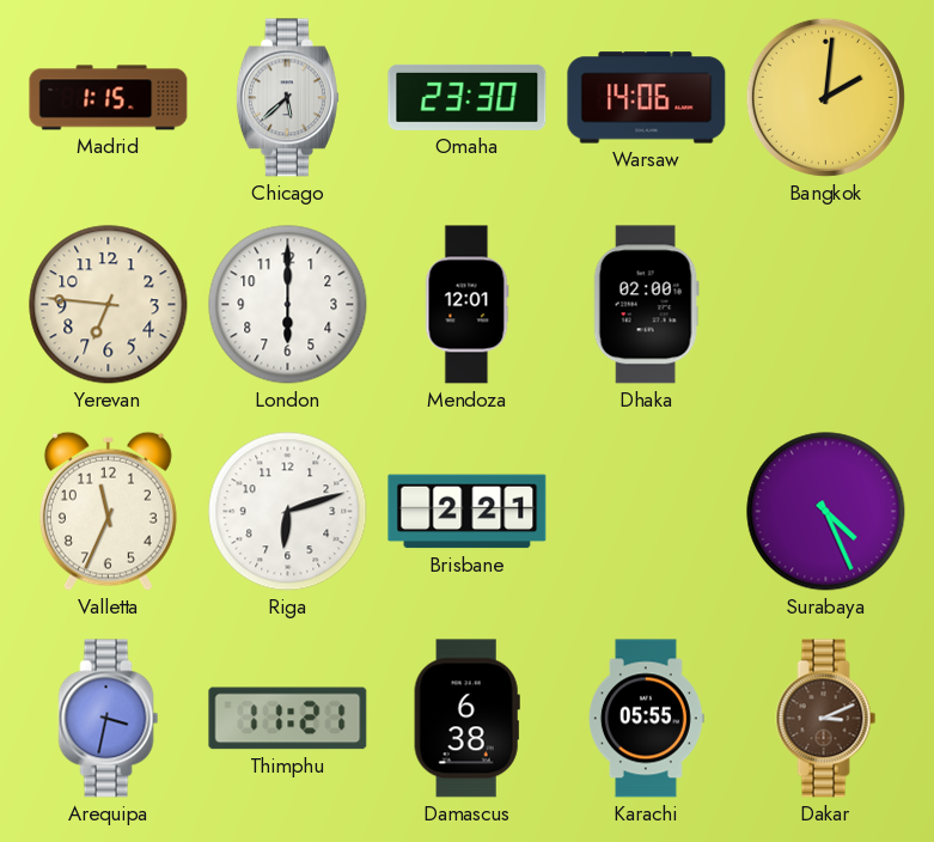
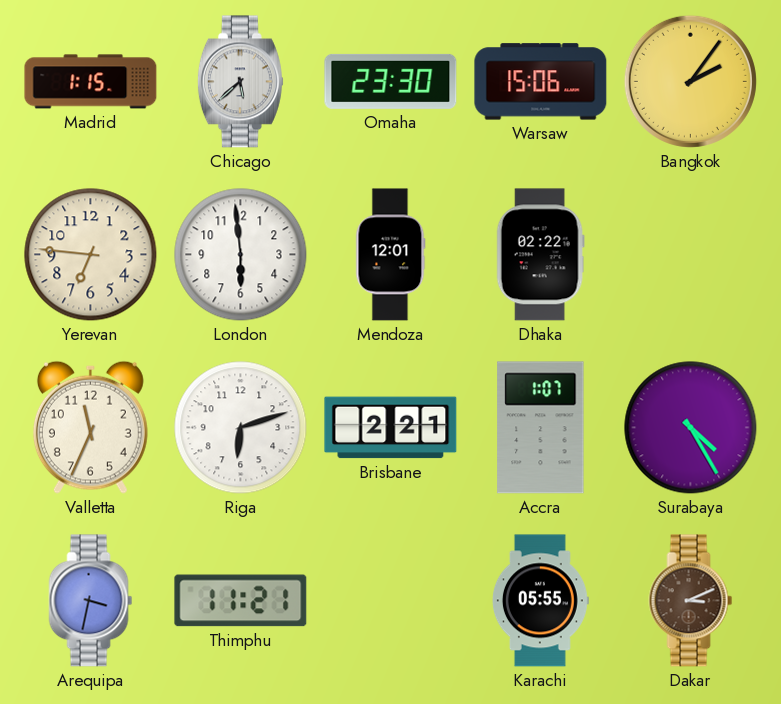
Warsaw: 14:06 -> 15:06
Bangkok: 2:01 -> 2:06
London: 6:00 -> 5:59
Dhaka: 02:00 -> 02:22
Accra: none -> 1:07
Surabaya: 4:26 -> 4:25
Damascus: 6:38 -> none
